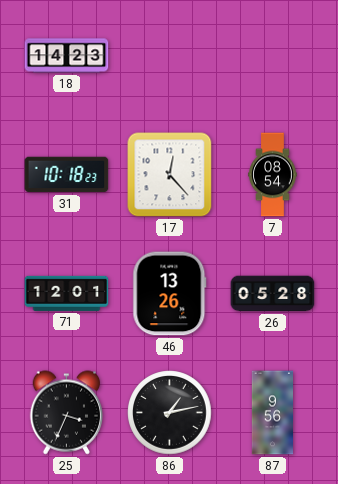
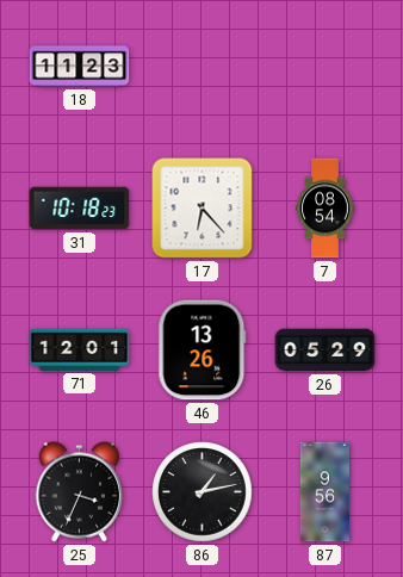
18: 14:23 -> 11:23
17: 12:23 -> 6:23
26: 05:28 -> 05:29
